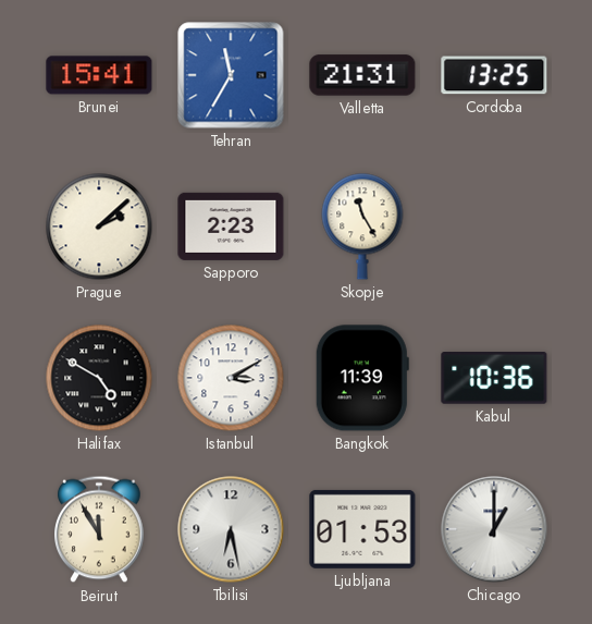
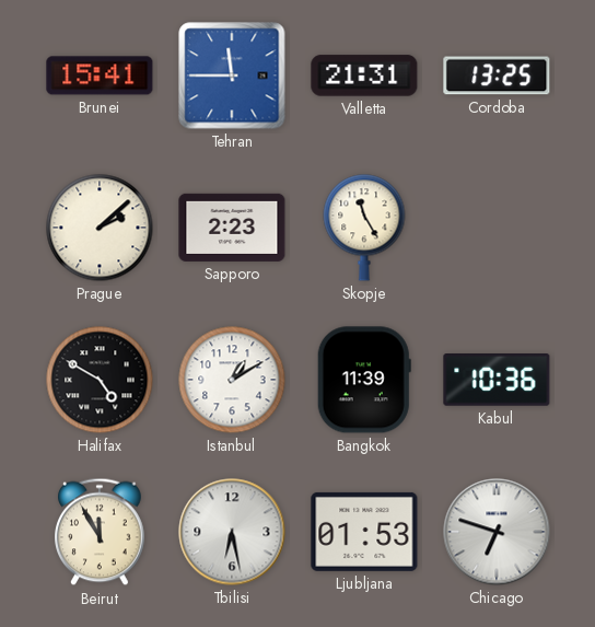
Tehran: 11:35 -> 11:45
Istanbul: 3:10 -> 1:10
Chicago: 1:00 -> 6:48
